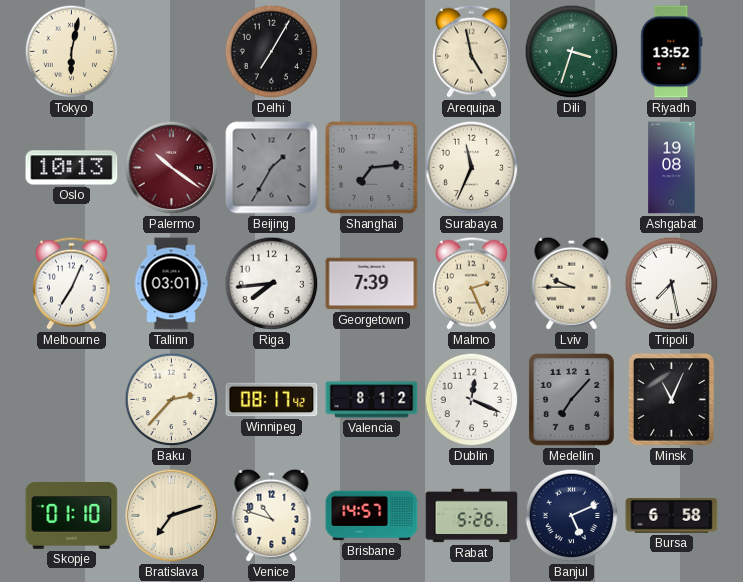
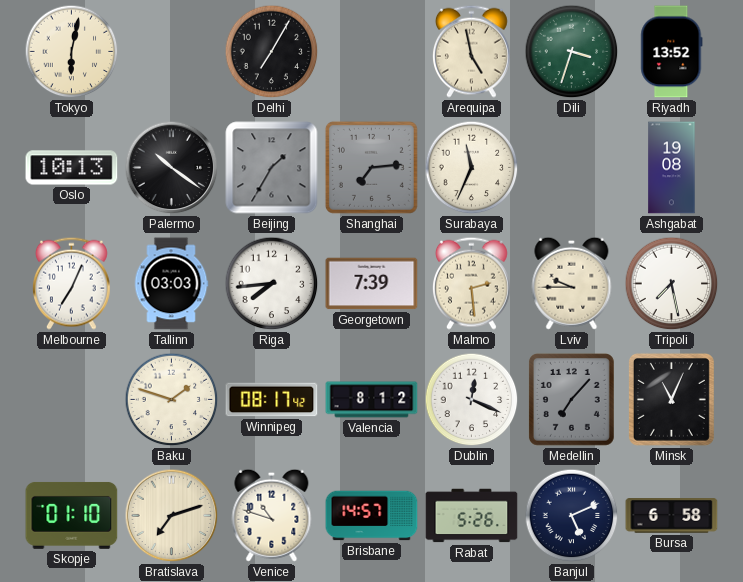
Palermo dial: burgundy -> black
Tallinn: 03:01 -> 03:03
Malmo: 2:26 -> 2:29
Baku: 2:37 -> 1:48
